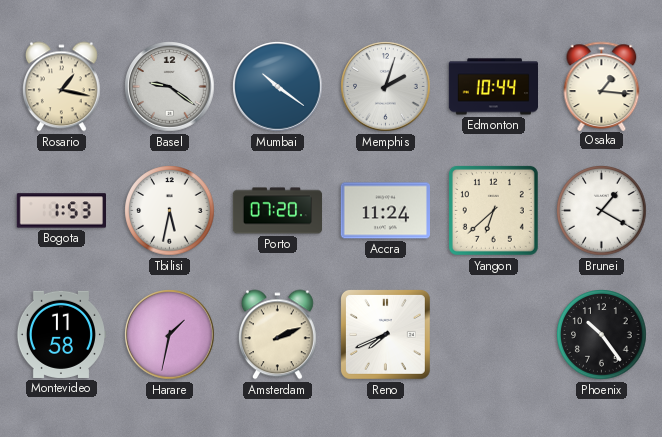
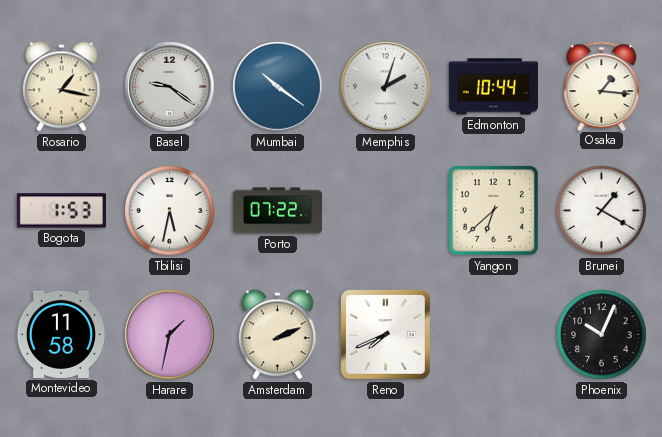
Porto: 07:20 -> 07:22
Accra: 11:24 -> none
Phoenix: 10:24 -> 10:04
